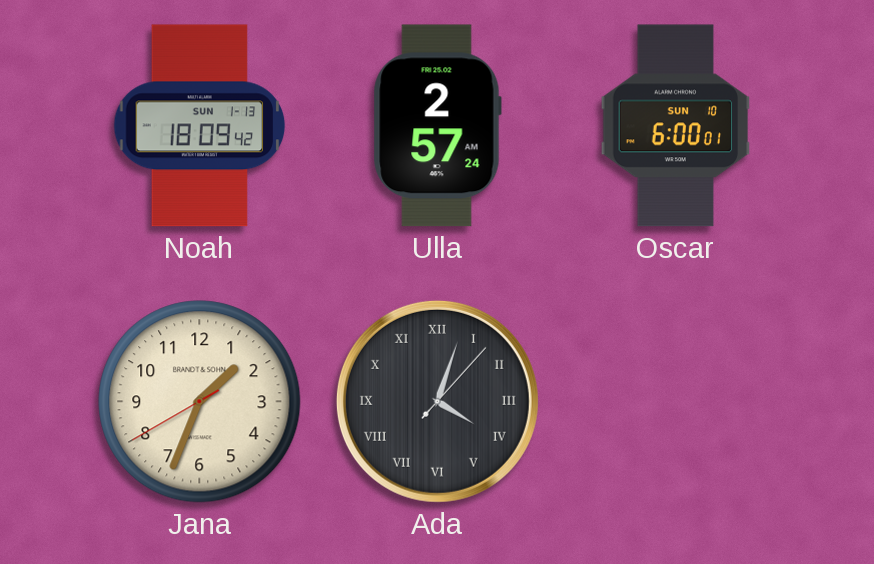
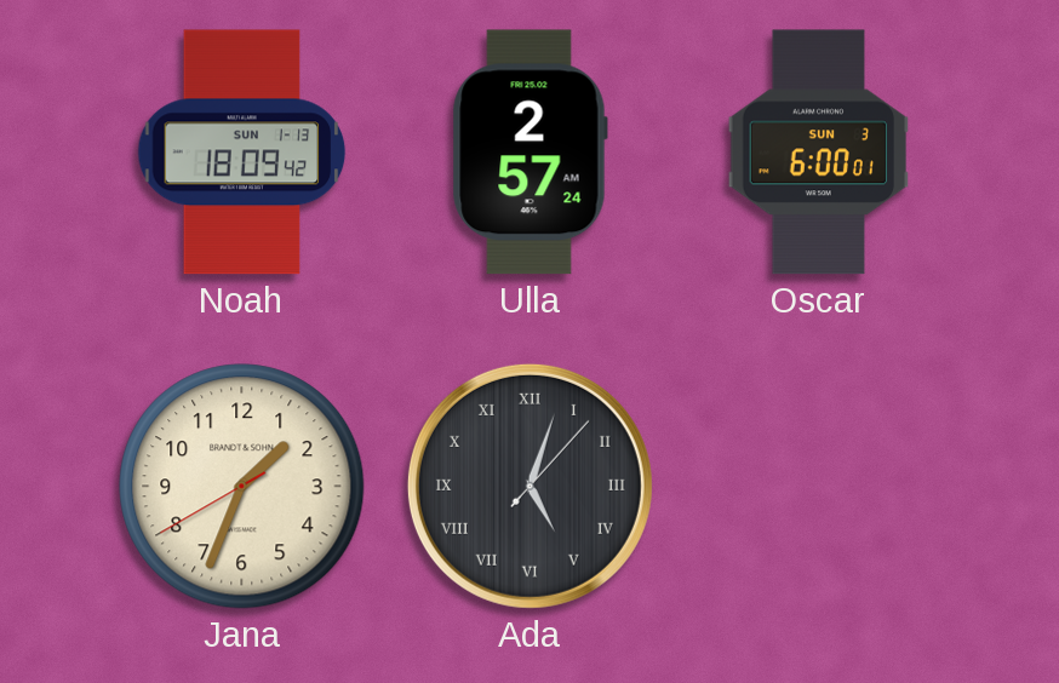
Oscar date: SUN 10 -> SUN 3
Ada: 4:03 -> 5:03
